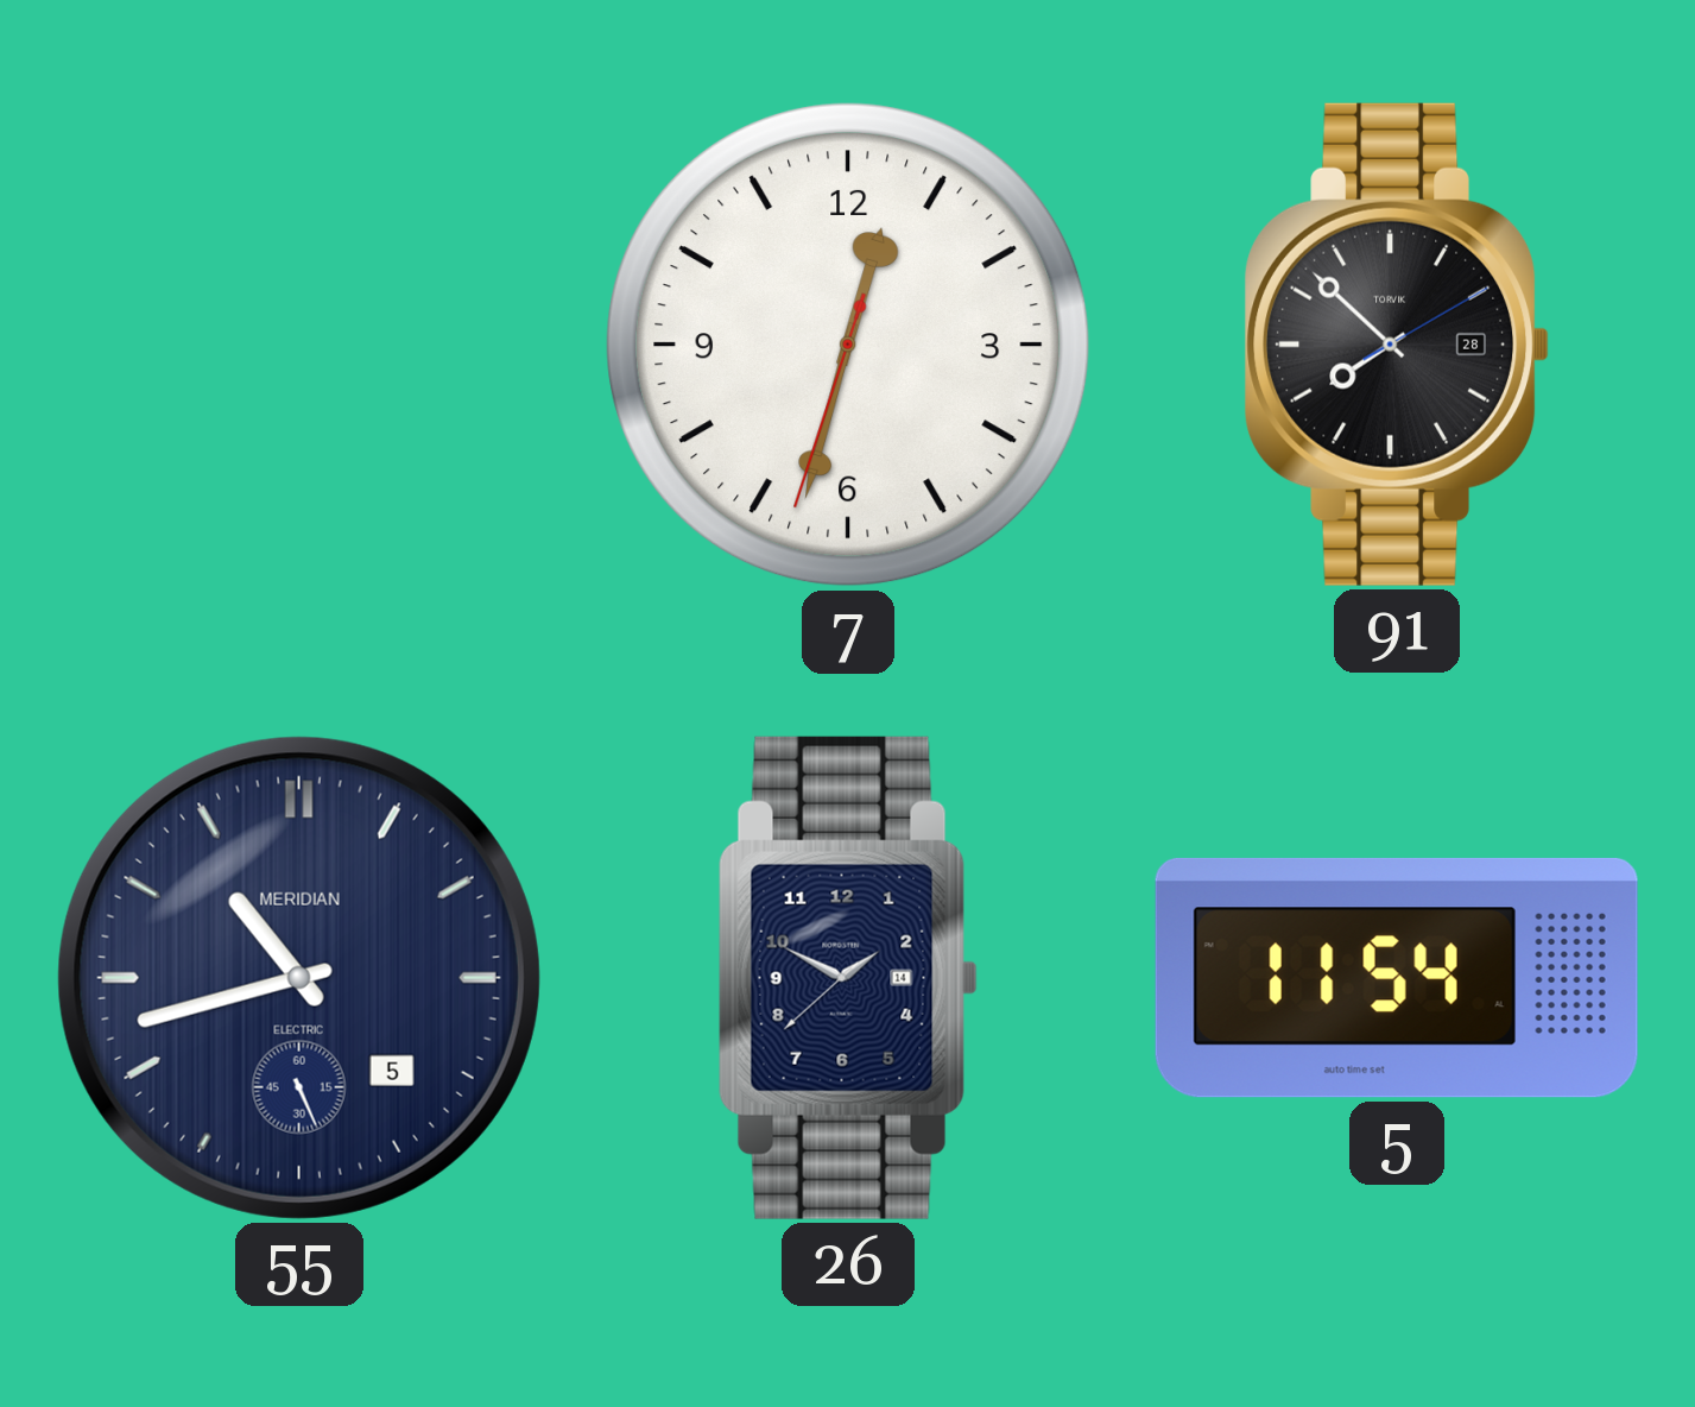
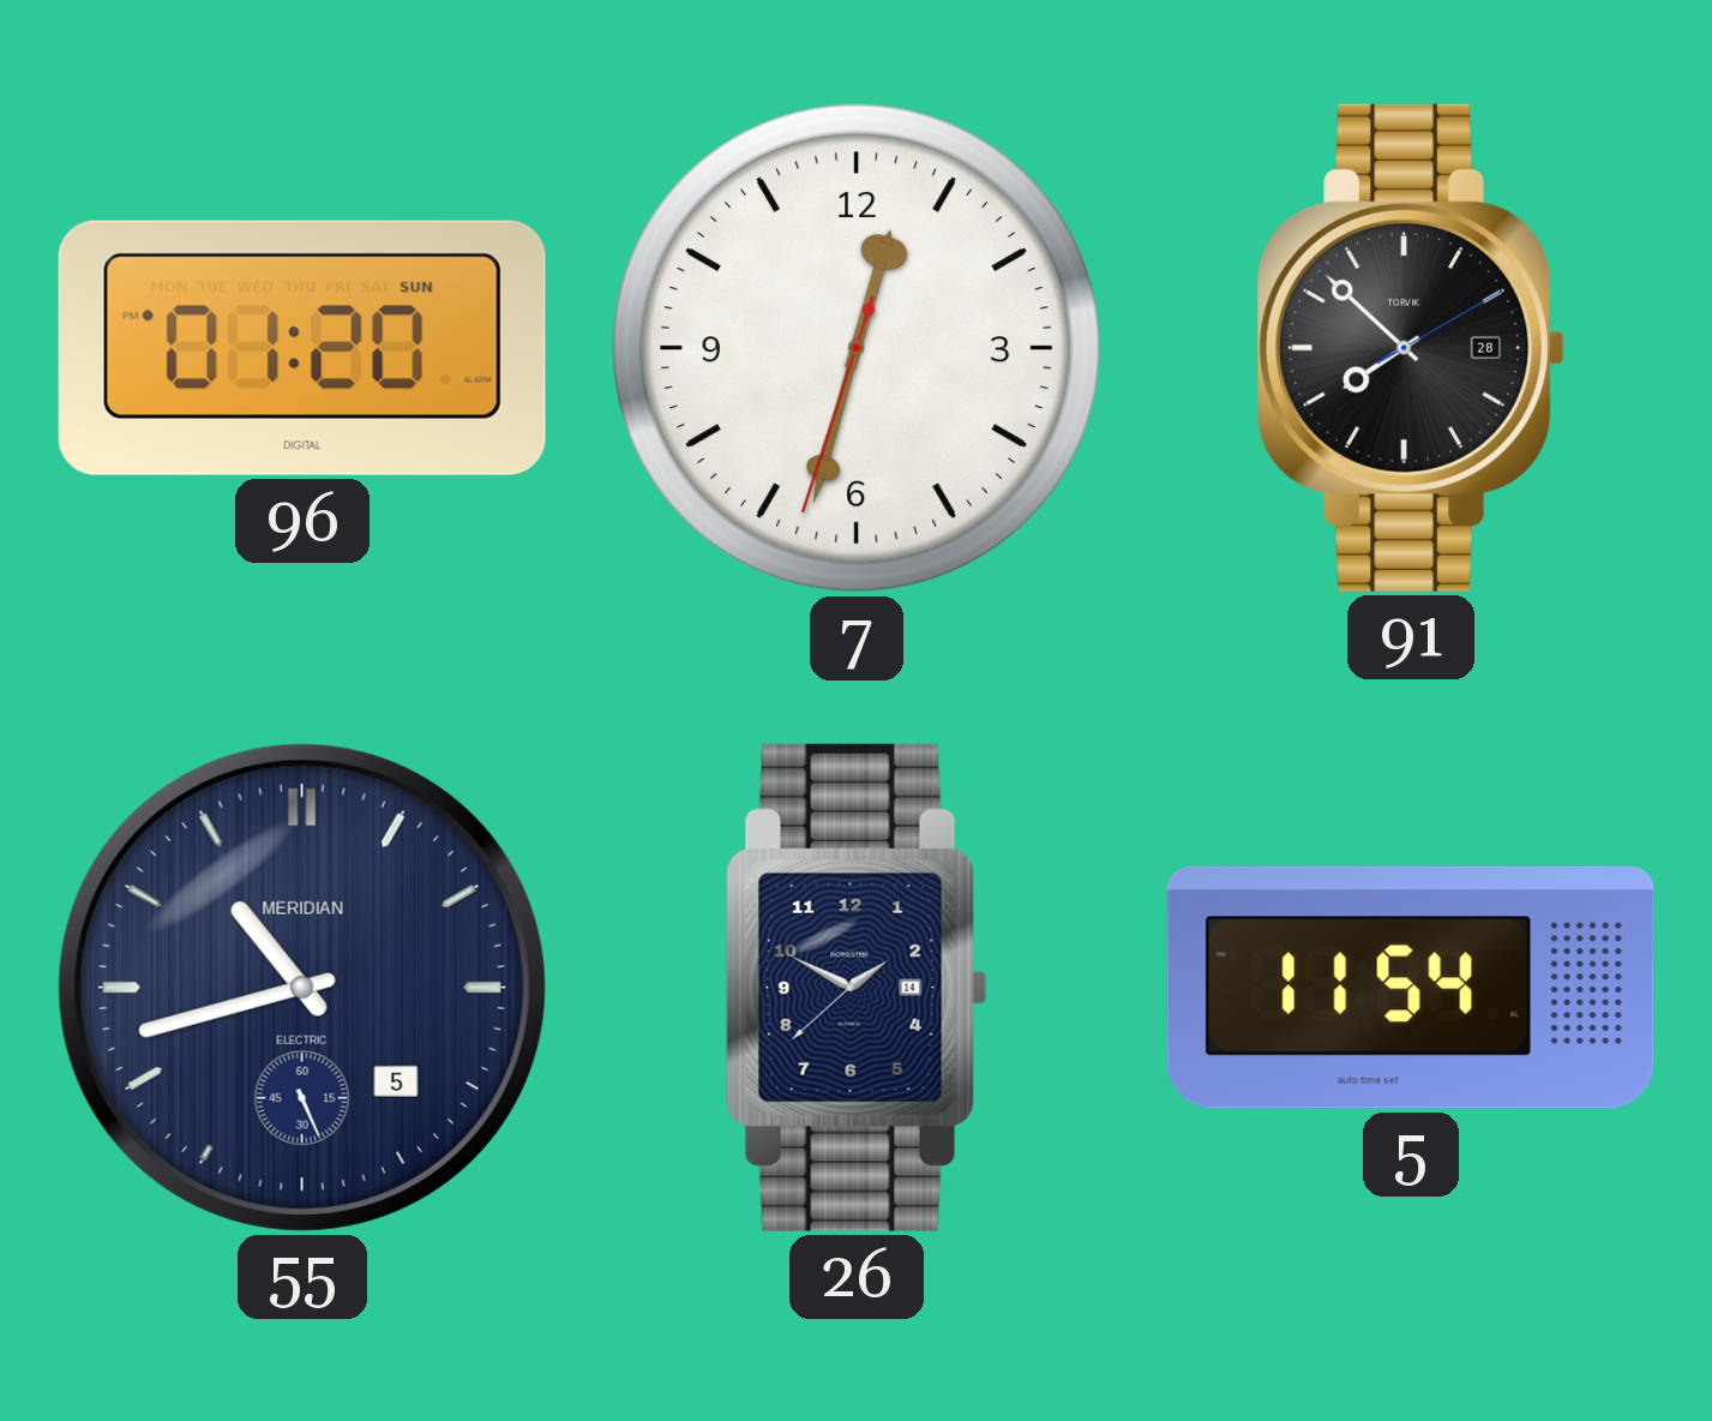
96: none -> 01:20
